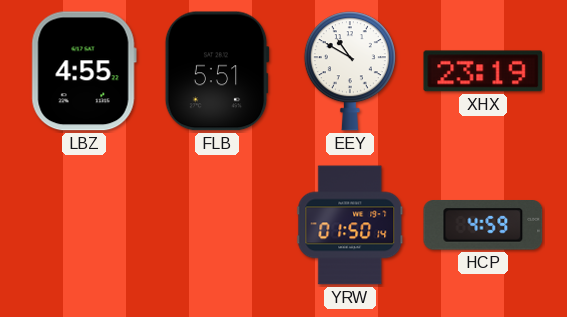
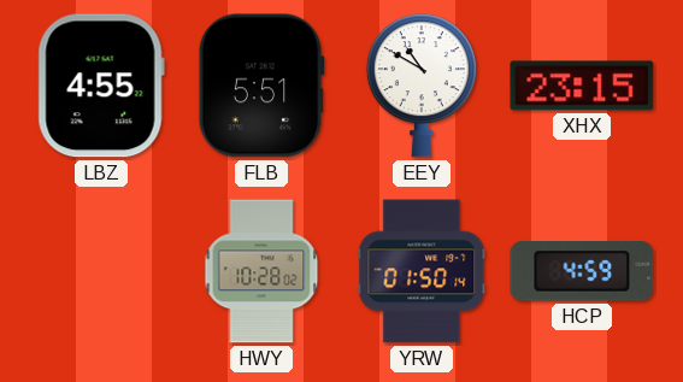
XHX: 23:19 -> 23:15
HWY: none -> 10:28
